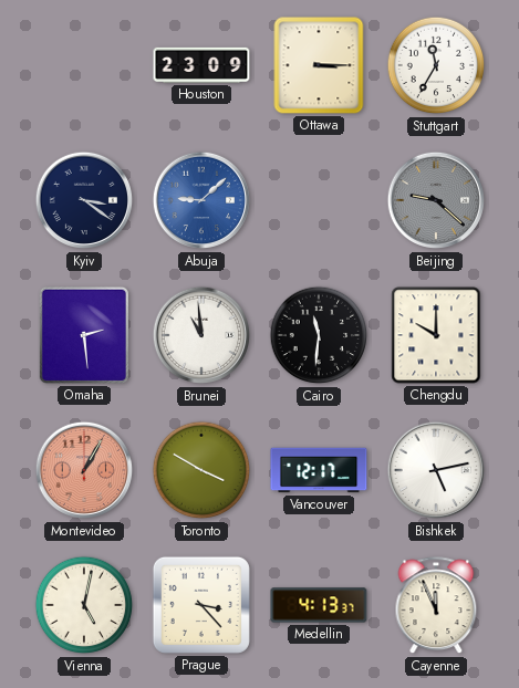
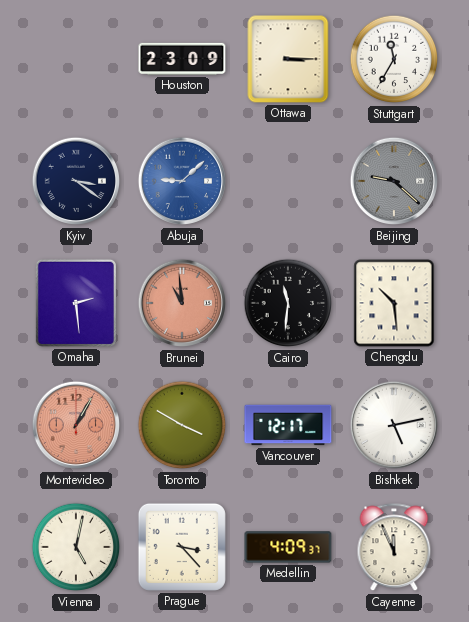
Brunei dial: white -> salmon
Chengdu: 10:00 -> 10:29
Medellin: 4:13 -> 4:09
